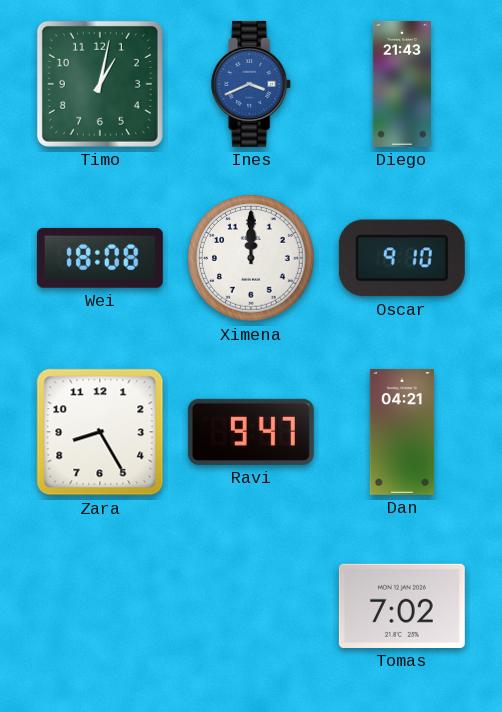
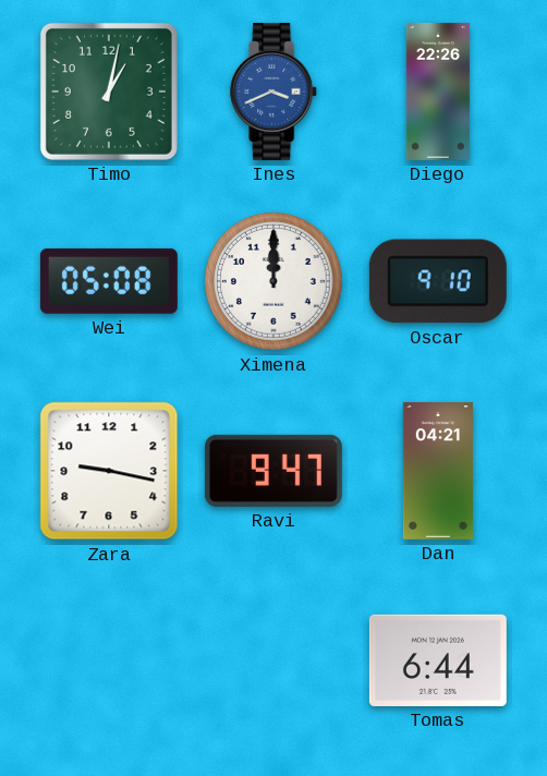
Diego: 21:43 -> 22:26
Wei: 18:08 -> 05:08
Zara: 8:25 -> 9:17
Tomas: 7:02 -> 6:44
